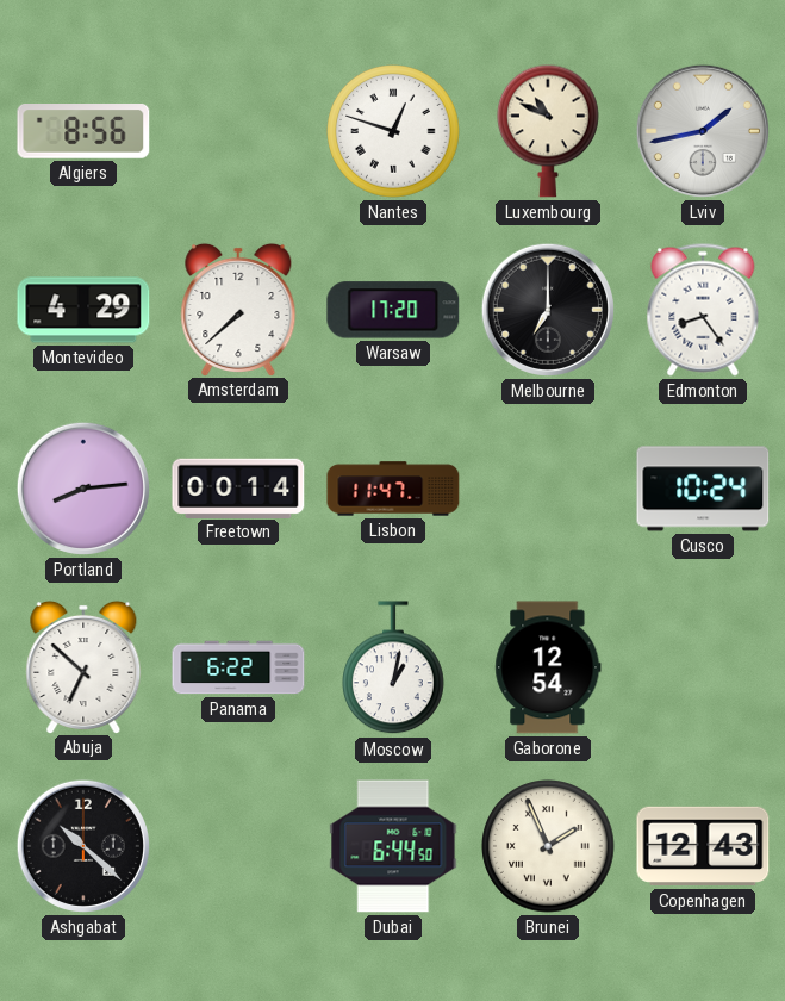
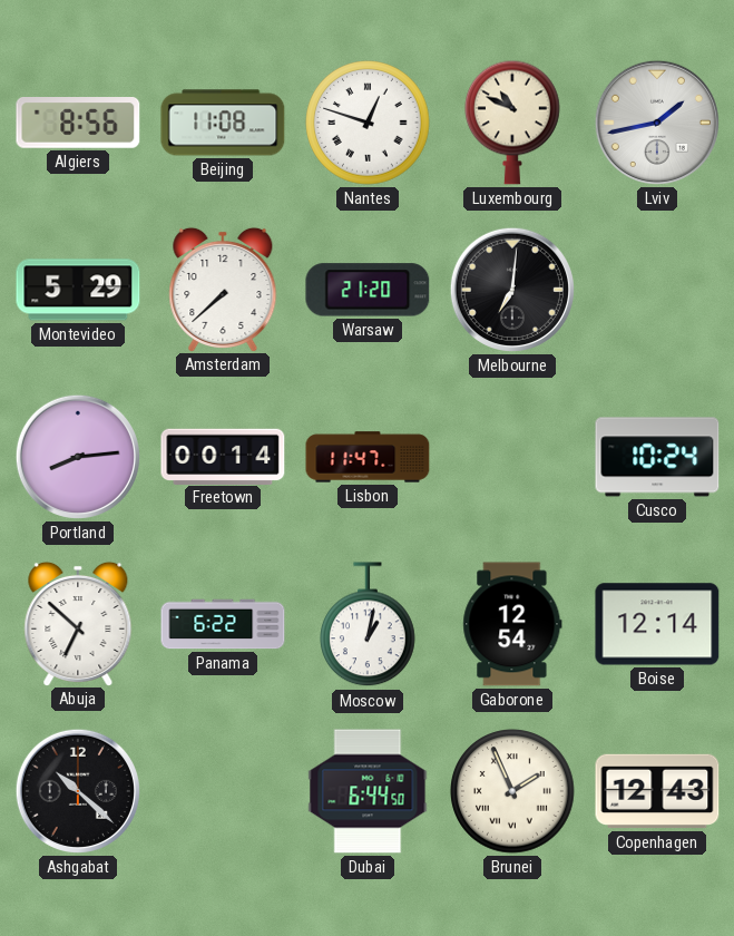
Beijing: none -> 11:08
Montevideo: 4:29 -> 5:29
Warsaw: 17:20 -> 21:20
Melbourne: 7:00 -> 7:01
Edmonton: 8:24 -> none
Boise: none -> 12:14
